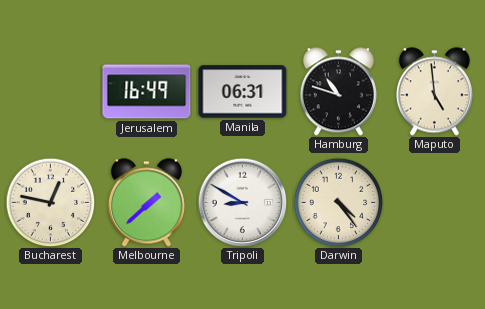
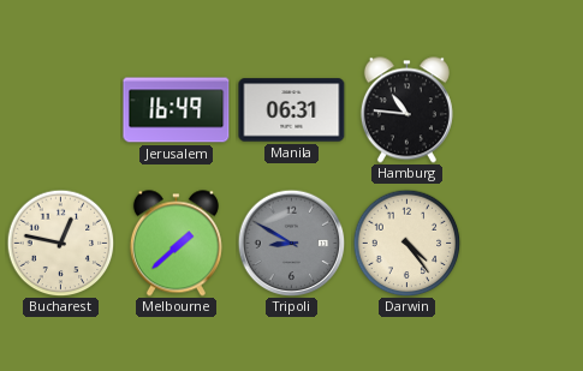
Hamburg: 10:48 -> 10:46
Maputo: 4:59 -> none
Tripoli dial: white -> grey
